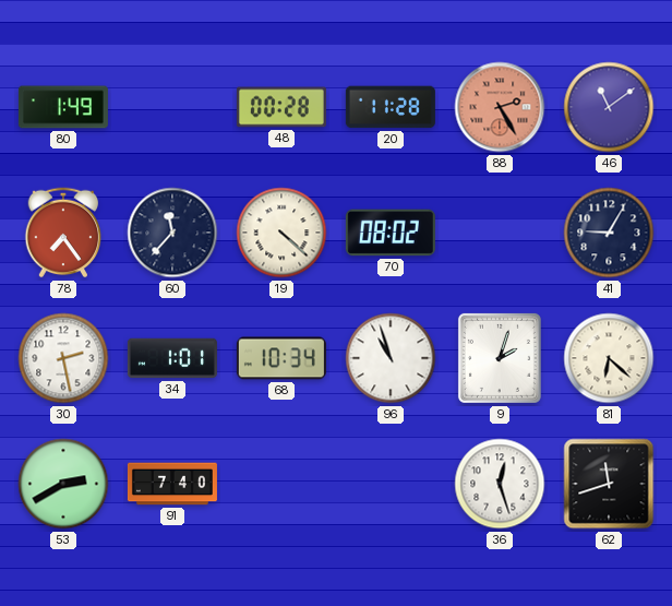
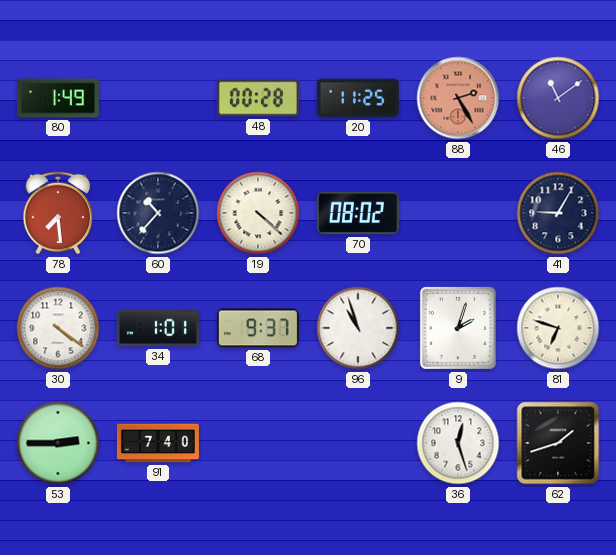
20: 11:28 -> 11:25
78: 7:24 -> 7:29
60: 11:37 -> 10:37
30: 2:28 -> 4:21
68: 10:34 -> 9:37
81: 6:22 -> 6:48
53: 2:40 -> 2:45
62: 11:42 -> 1:42
